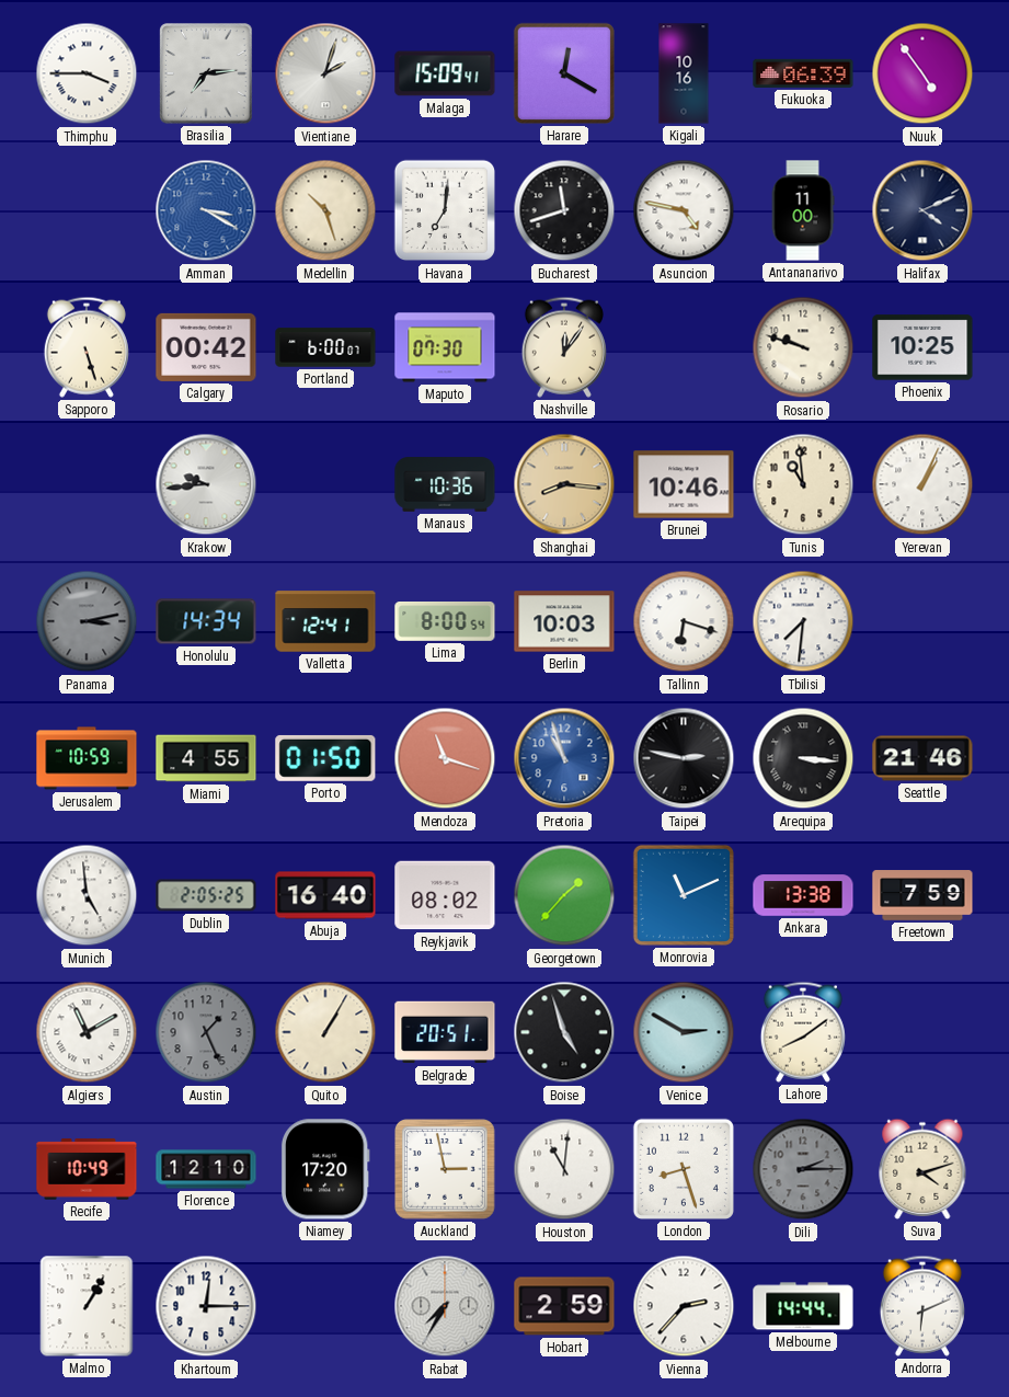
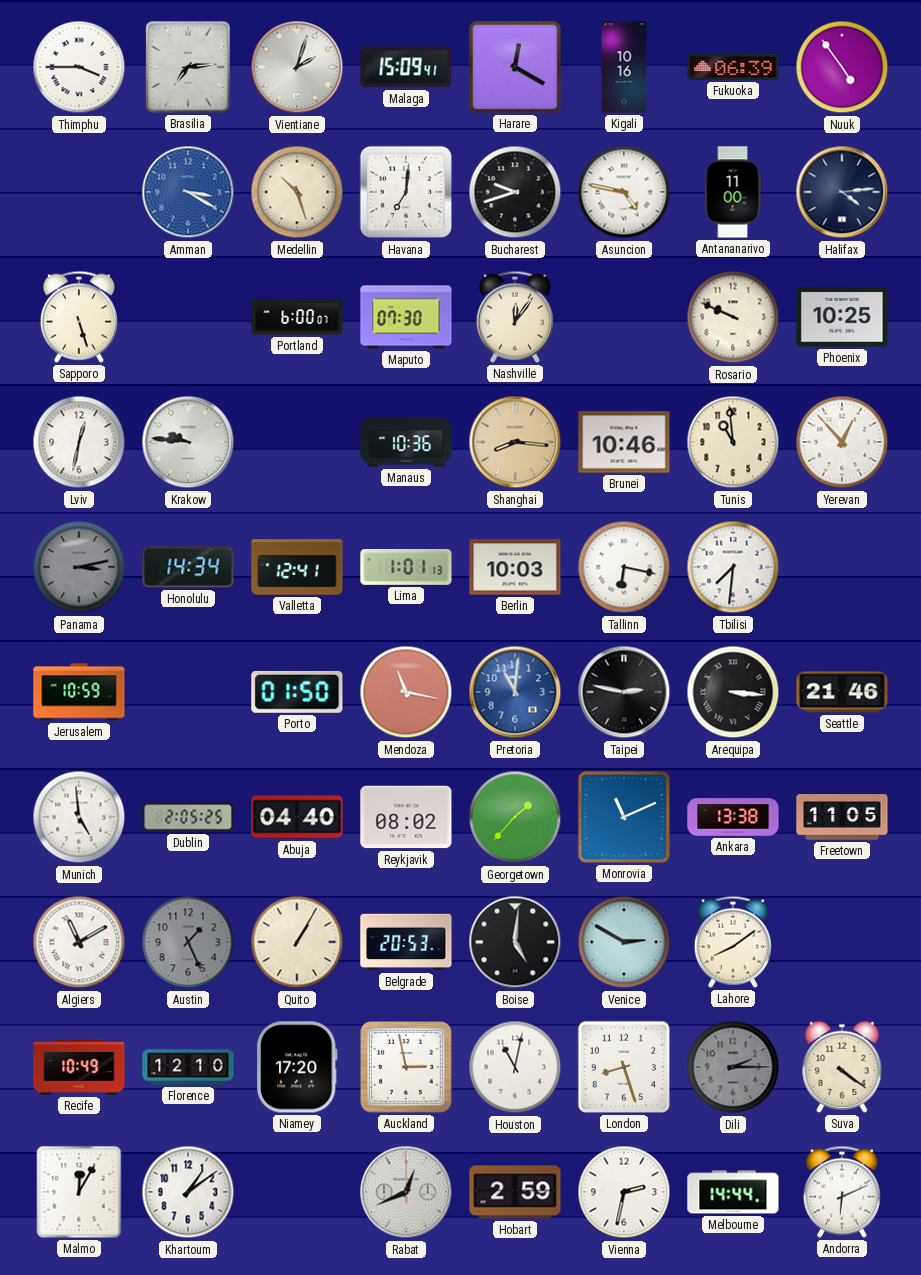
Bucharest: 11:42 -> 9:42
Halifax: 4:11 -> 4:14
Calgary: 00:42 -> none
Rosario: 9:48 -> 9:49
Lviv: none -> 12:32
Krakow: 9:44 -> 9:46
Yerevan: 1:04 -> 12:53
Lima: 8:00 -> 1:01
Tallinn: 6:18 -> 6:17
Miami: 4:55 -> none
Mendoza: 11:18 -> 11:17
Pretoria: 10:57 -> 11:01
Abuja: 16:40 -> 04:40
Freetown: 7:59 -> 11:05
Belgrade: 20:51 -> 20:53
Boise: 4:57 -> 5:01
Houston: 11:01 -> 11:02
Suva: 4:12 -> 4:21
Malmo: 1:05 -> 12:05
Khartoum: 12:15 -> 1:09
Rabat: 7:35 -> 12:41
Vienna: 2:37 -> 2:32
